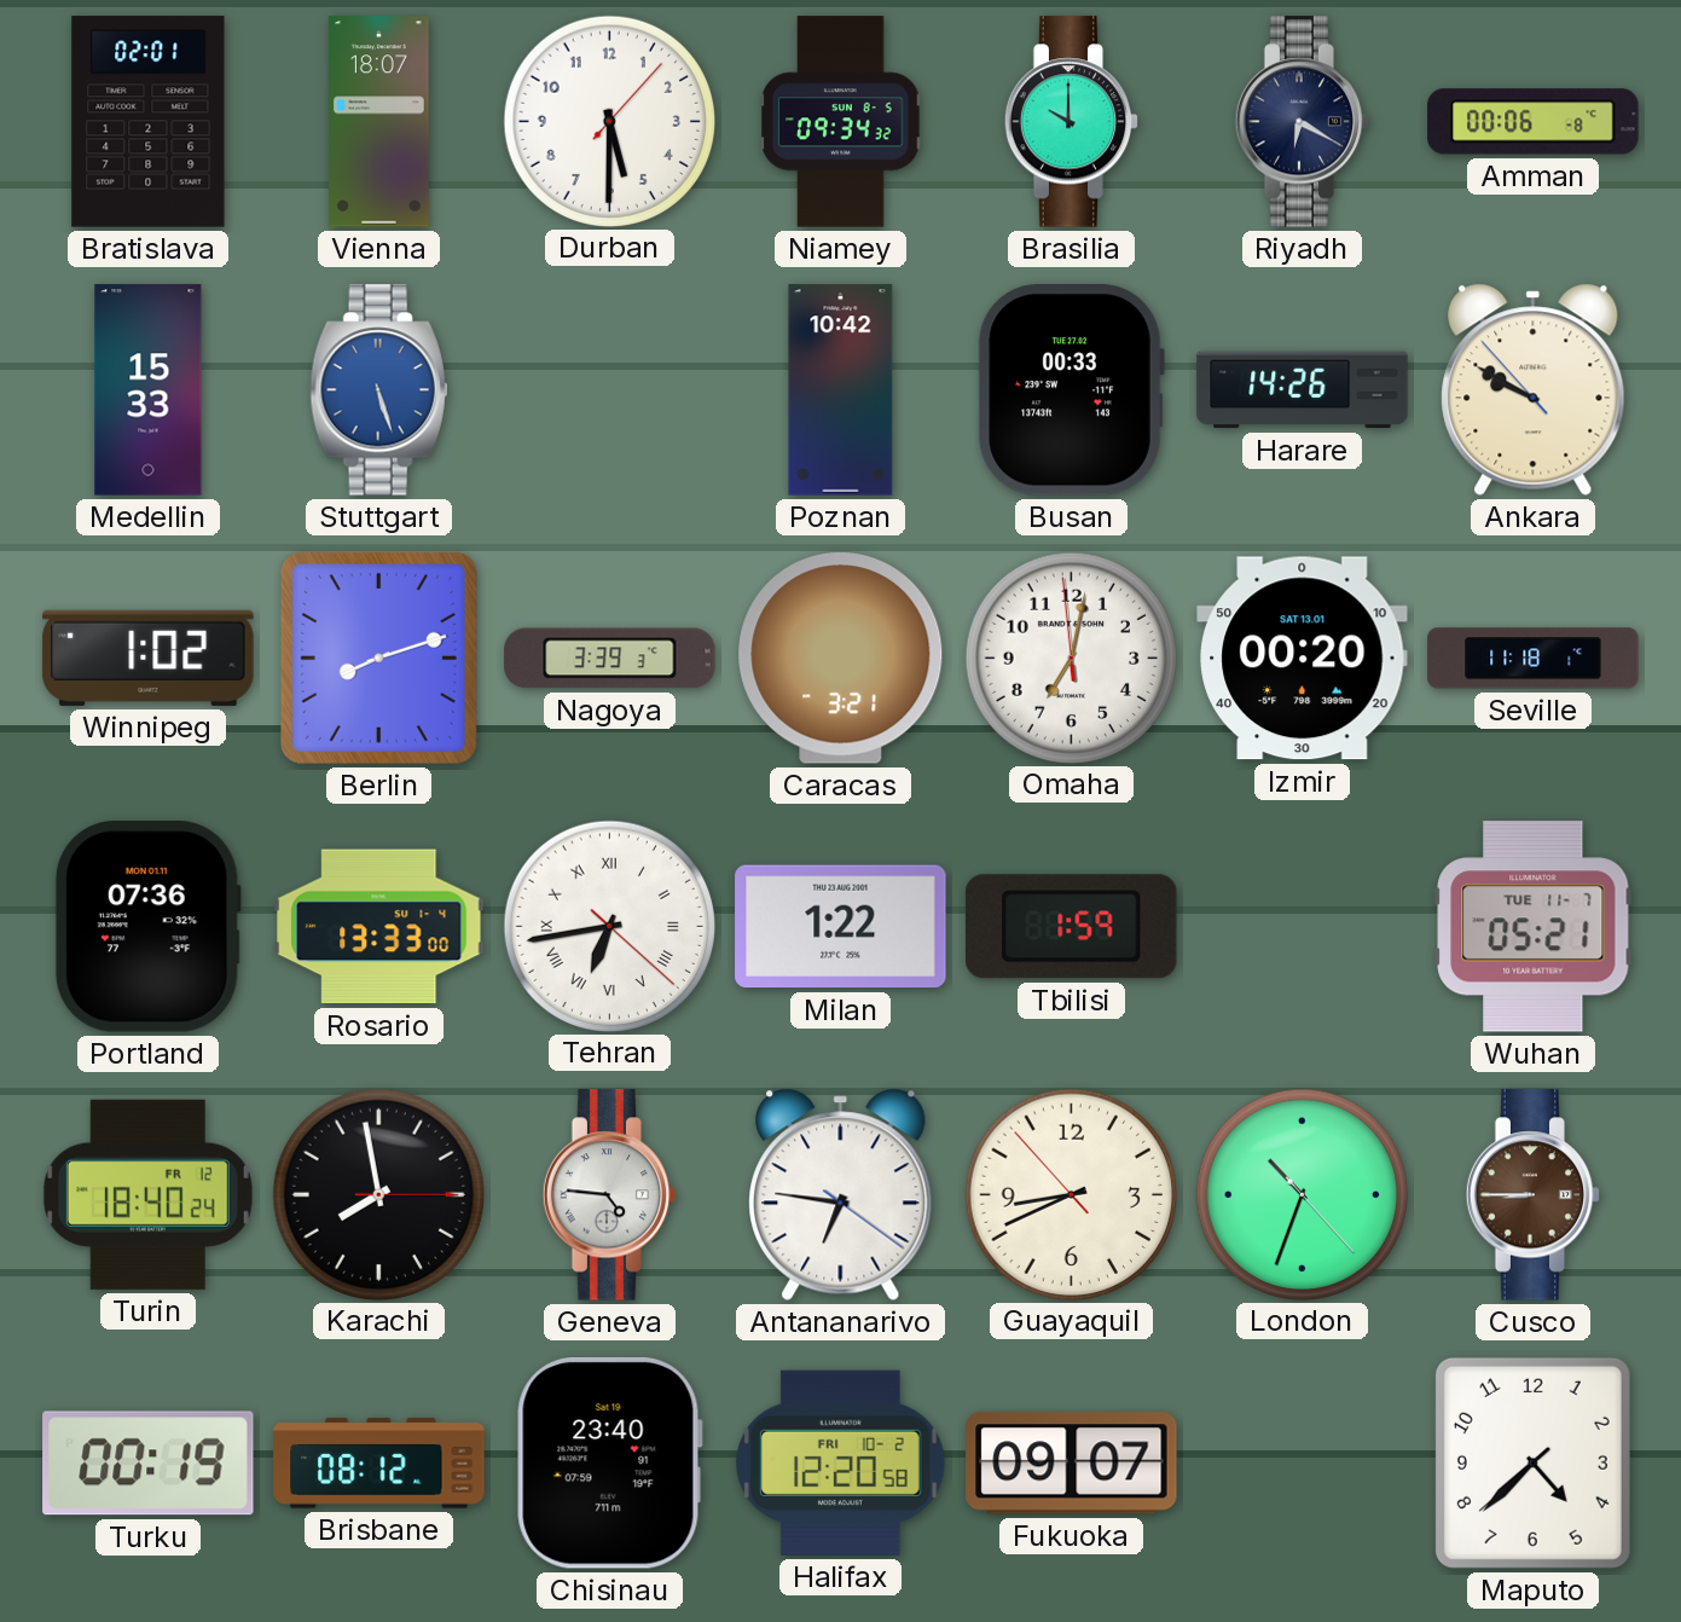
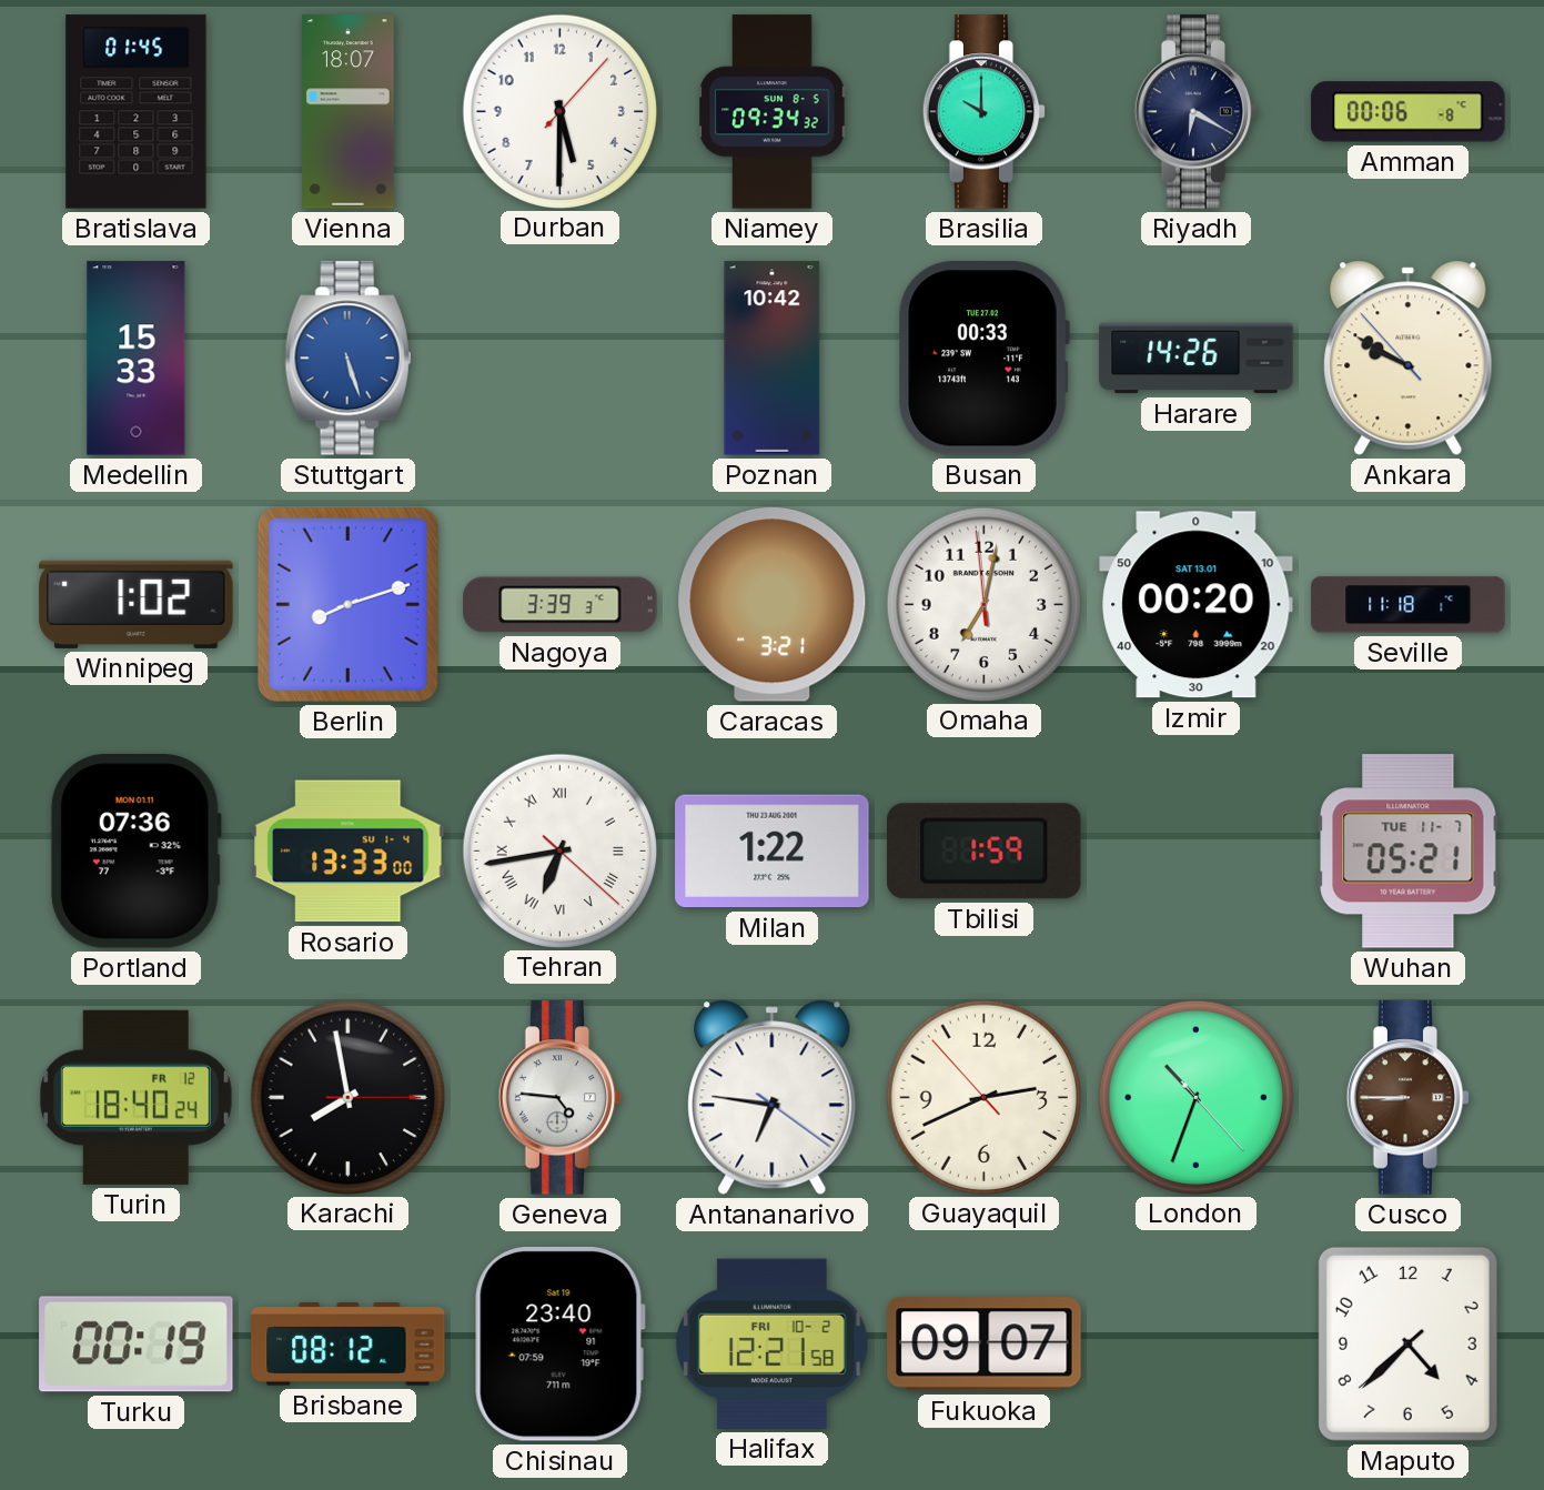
Bratislava: 02:01 -> 01:45
Guayaquil: 8:40 -> 2:40
Halifax: 12:20 -> 12:21
